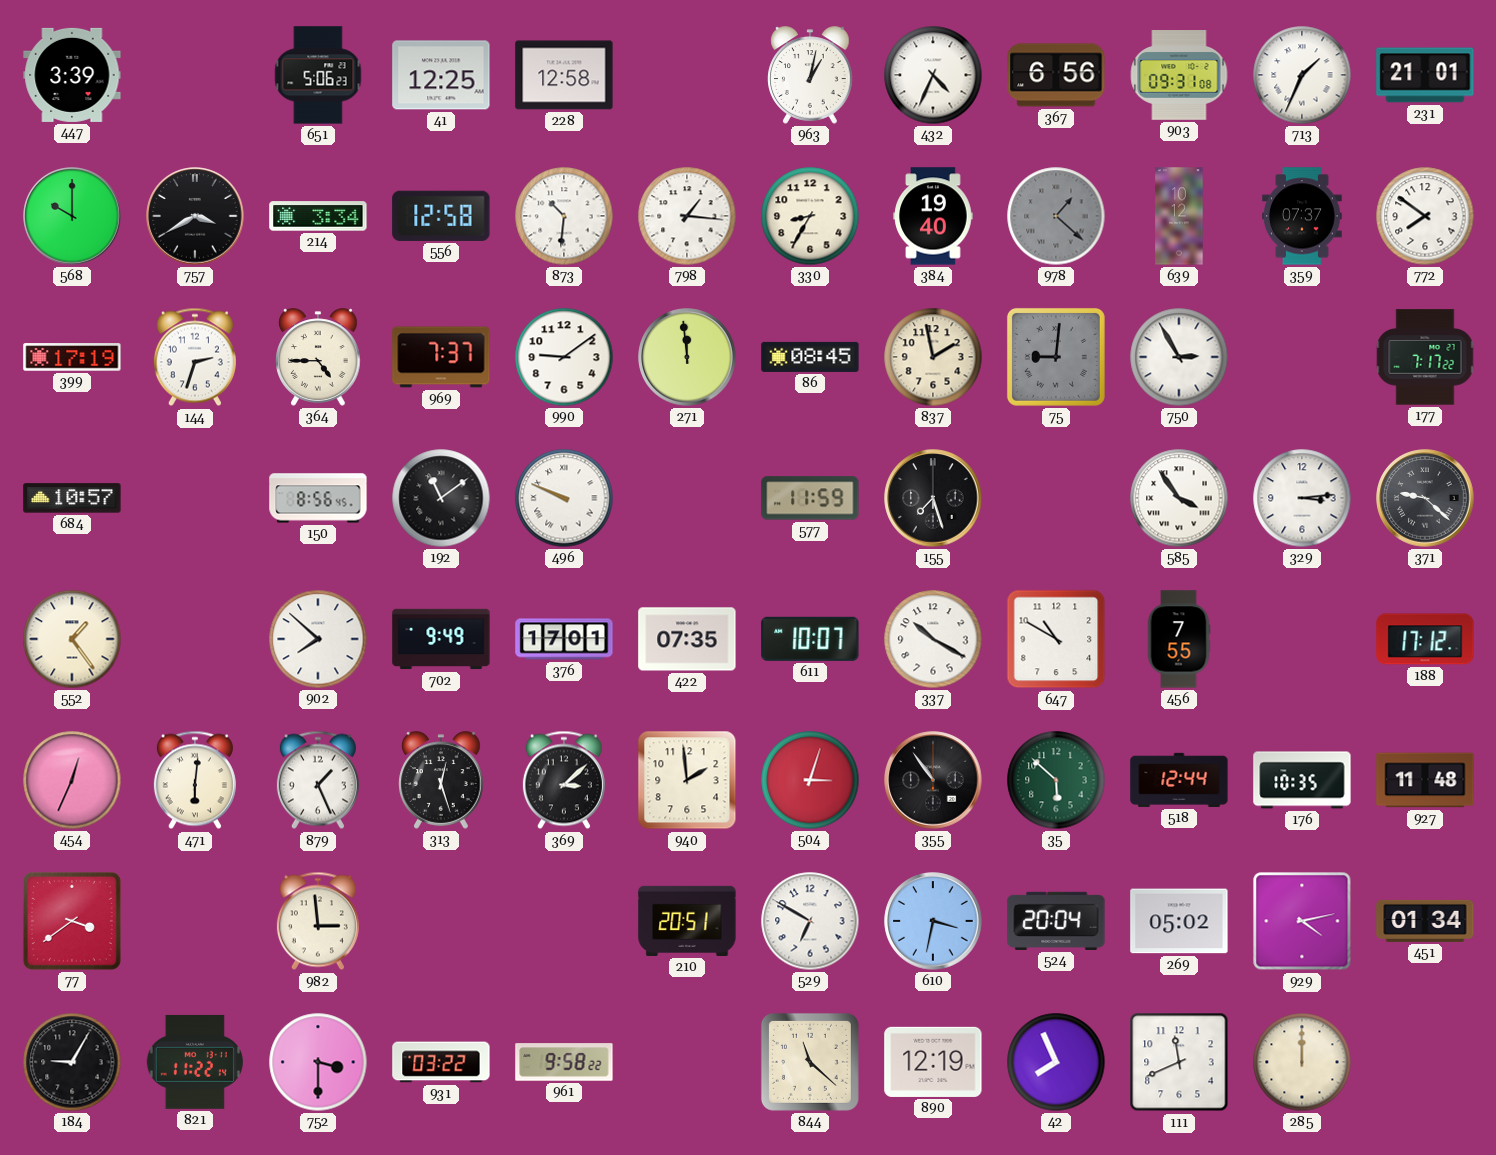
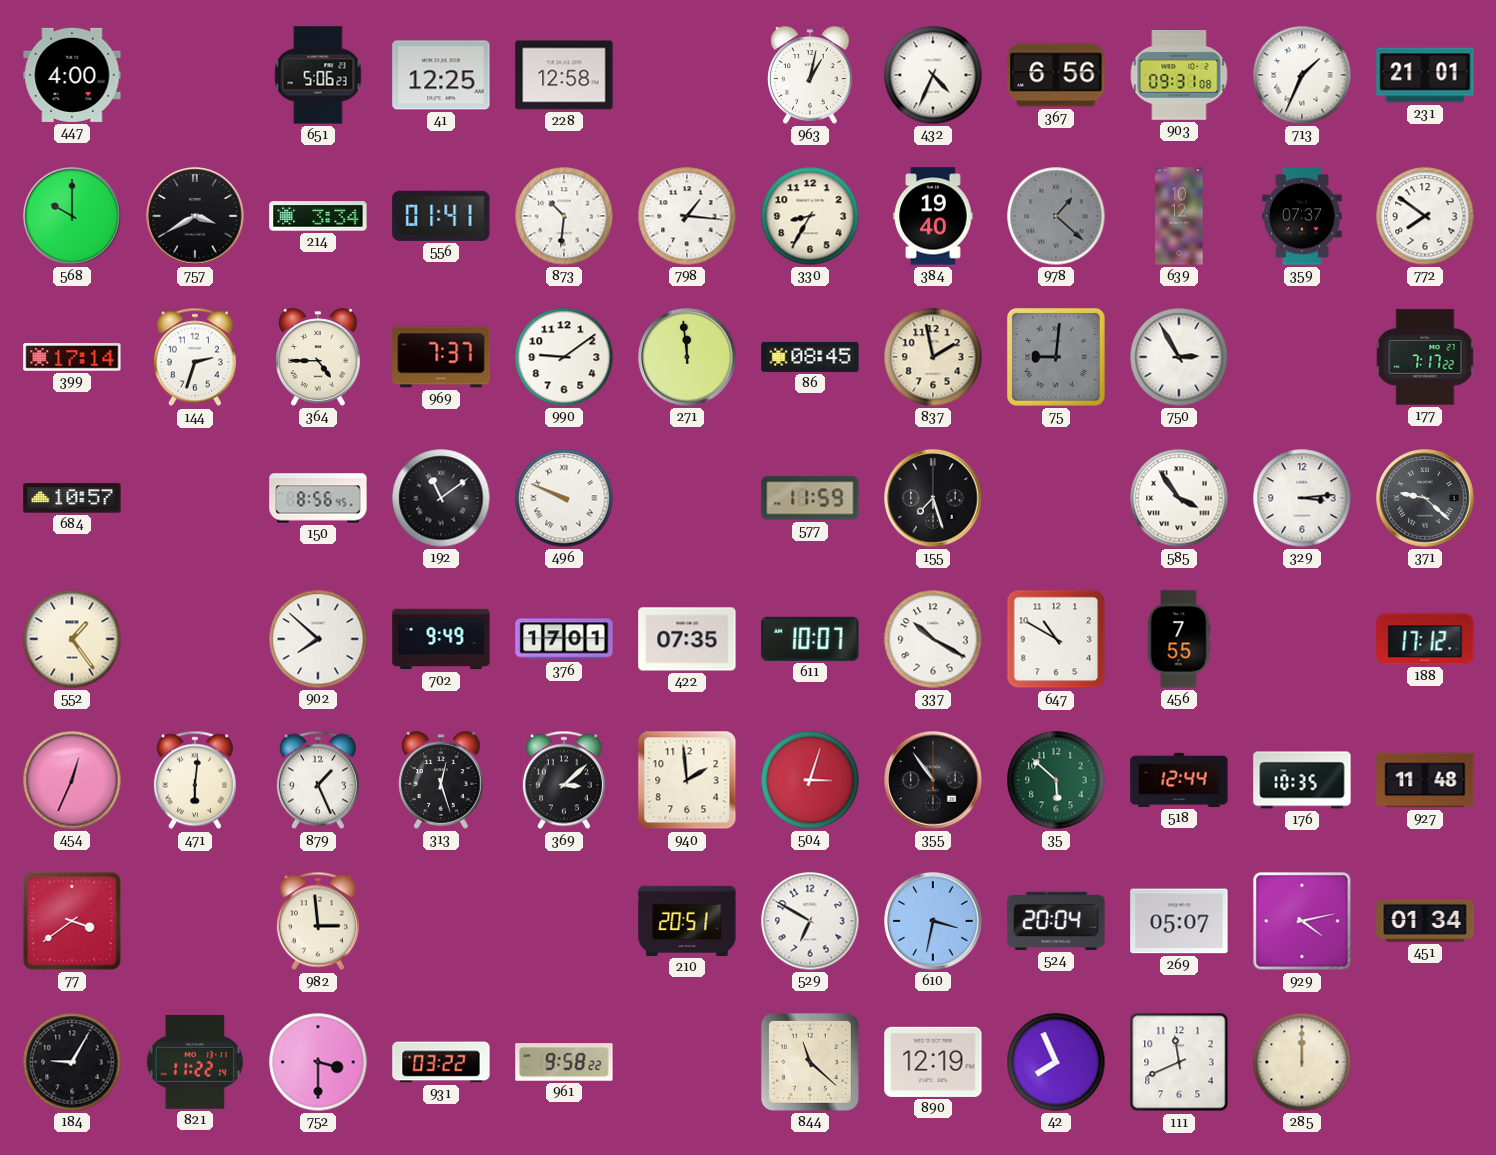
447: 3:39 -> 4:00
556: 12:58 -> 01:41
399: 17:19 -> 17:14
269: 05:02 -> 05:07
